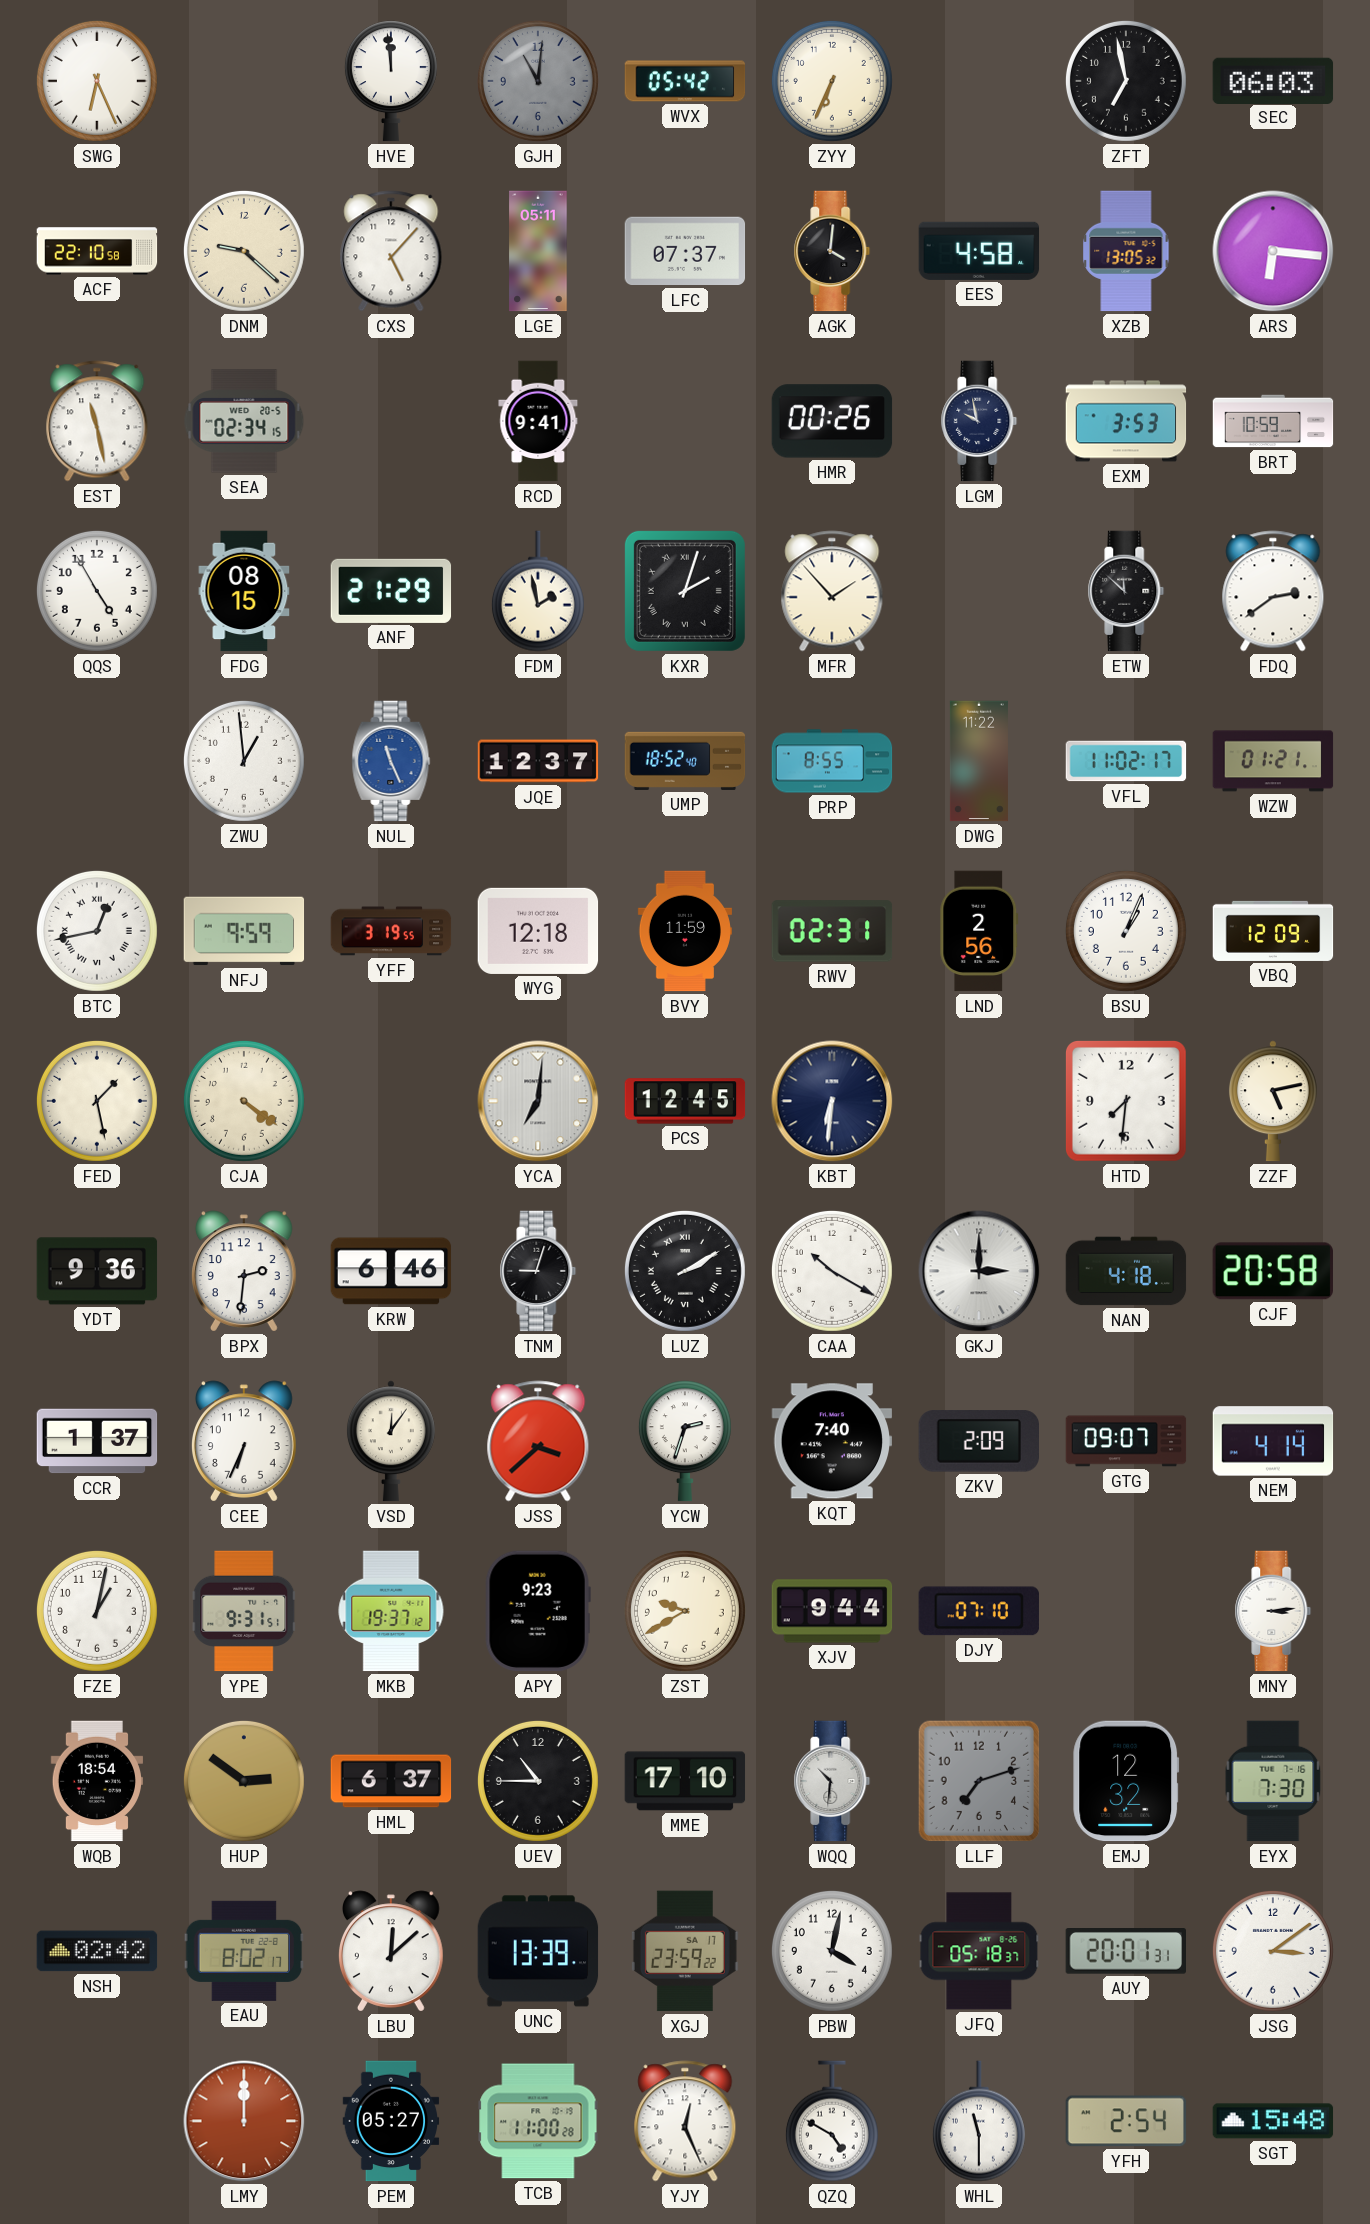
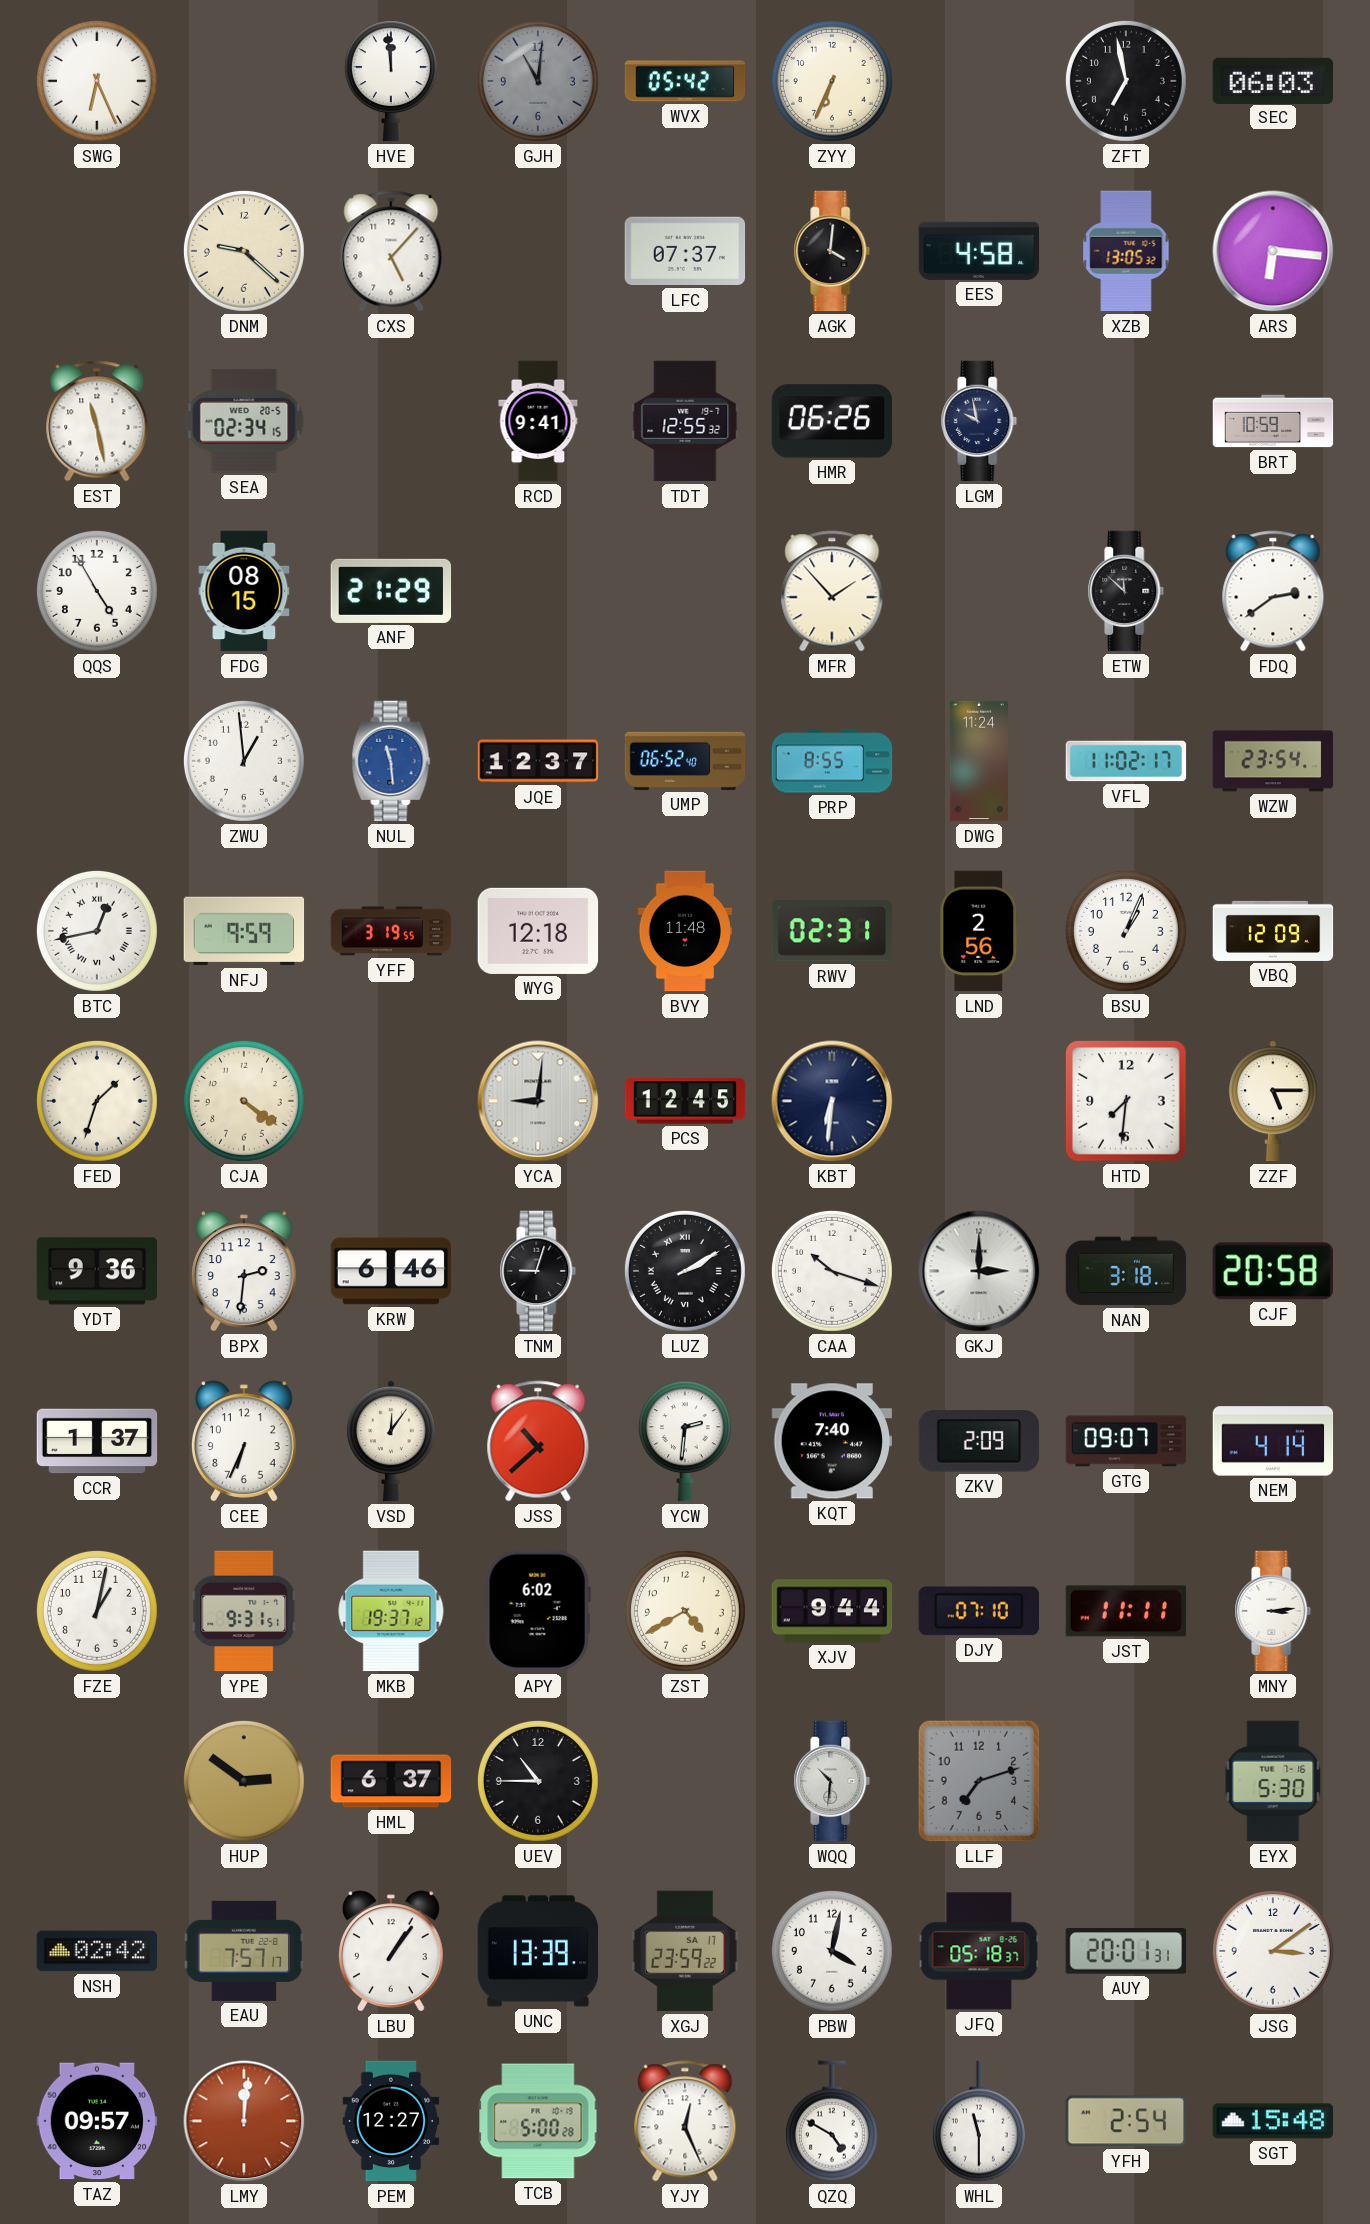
ACF: 22:10 -> none
LGE: 05:11 -> none
TDT: none -> 12:55
HMR: 00:26 -> 06:26
EXM: 3:53 -> none
FDM: 1:58 -> none
KXR: 2:03 -> none
NUL: 11:26 -> 11:29
UMP: 18:52 -> 06:52
DWG: 11:22 -> 11:24
WZW: 01:21 -> 23:54
BVY: 11:59 -> 11:48
FED: 1:28 -> 1:33
YCA: 7:01 -> 9:01
ZZF: 5:13 -> 5:15
CAA: 10:20 -> 10:18
NAN: 4:18 -> 3:18
JSS: 3:38 -> 10:38
YCW: 2:33 -> 2:31
APY: 9:23 -> 6:02
ZST: 9:40 -> 4:40
JST: none -> 11:11
WQB: 18:54 -> none
MME: 17:10 -> none
EMJ: 12:32 -> none
EYX: 7:30 -> 5:30
EAU: 8:02 -> 7:57
LBU: 12:08 -> 1:06
TAZ: none -> 09:57
LMY: 12:00 -> 12:01
PEM: 05:27 -> 12:27
TCB: 11:00 -> 5:00
